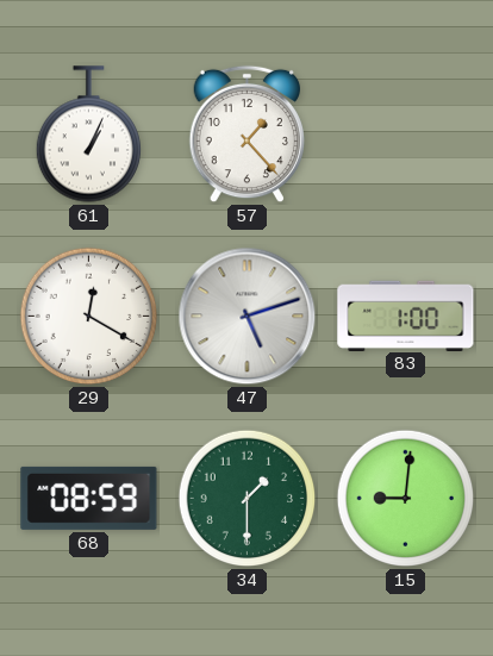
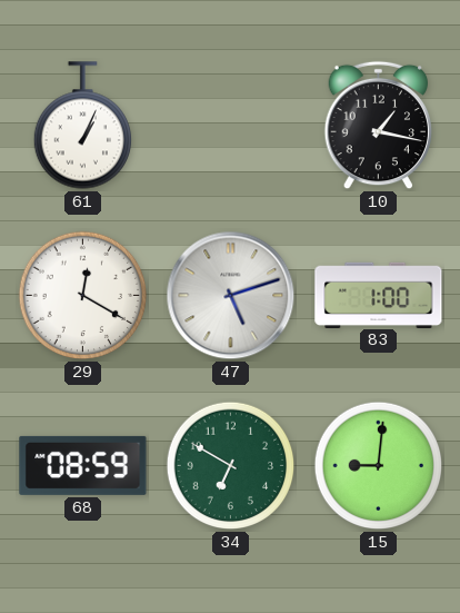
57: 1:23 -> none
10: none -> 1:17
34: 1:30 -> 6:50
